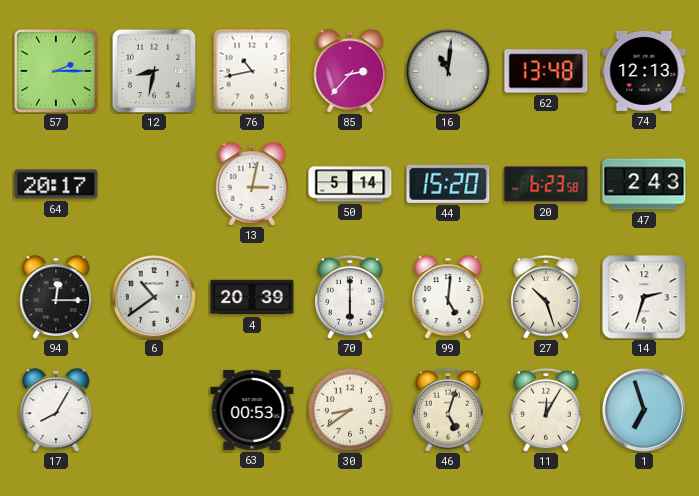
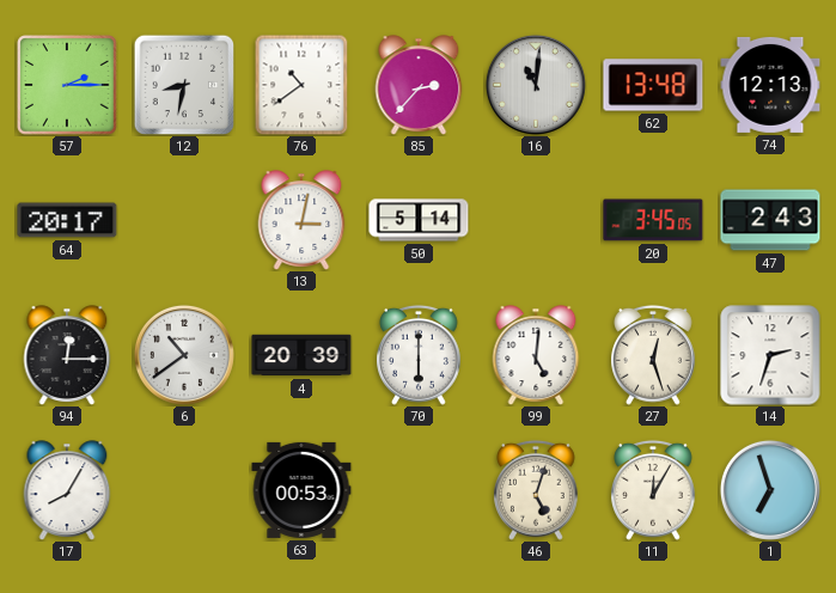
76: 10:43 -> 10:39
44: 15:20 -> none
20: 6:23 -> 3:45
27: 10:27 -> 12:27
30: 8:39 -> none
